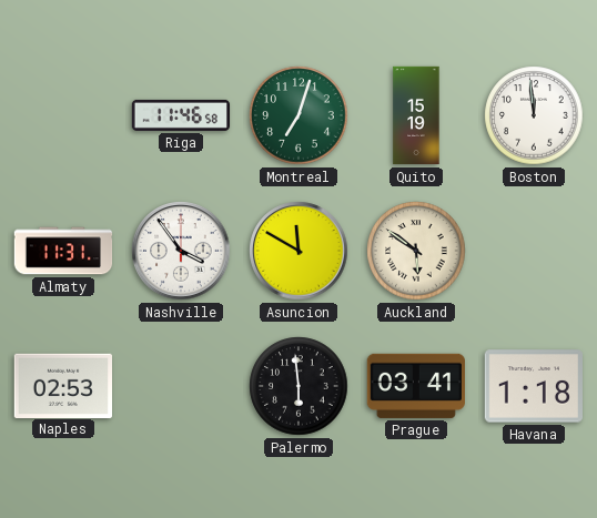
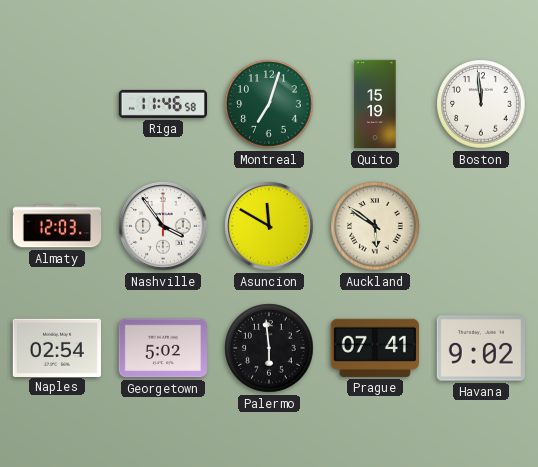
Almaty: 11:31 -> 12:03
Naples: 02:53 -> 02:54
Georgetown: none -> 5:02
Prague: 03:41 -> 07:41
Havana: 1:18 -> 9:02
